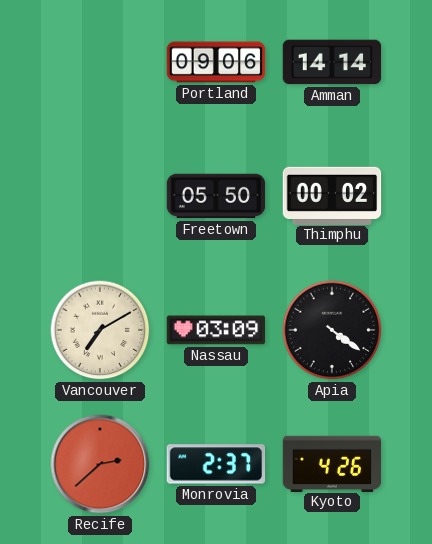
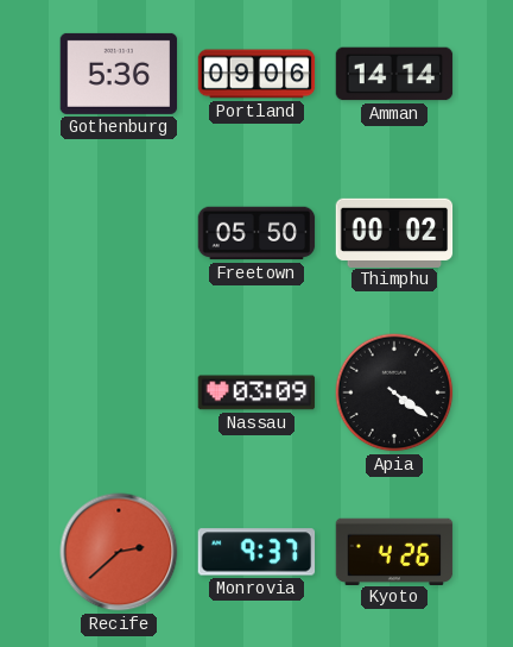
Gothenburg: none -> 5:36
Vancouver: 7:10 -> none
Monrovia: 2:37 -> 9:37
